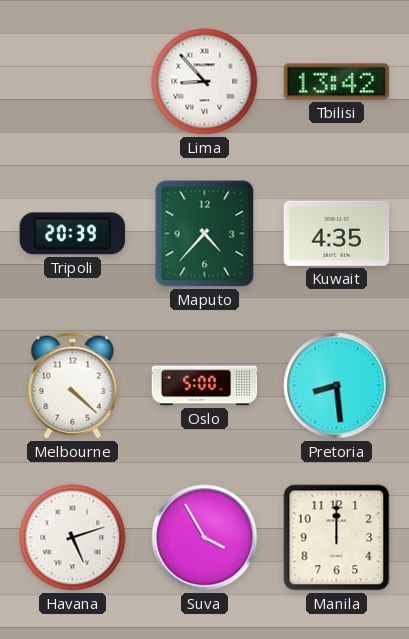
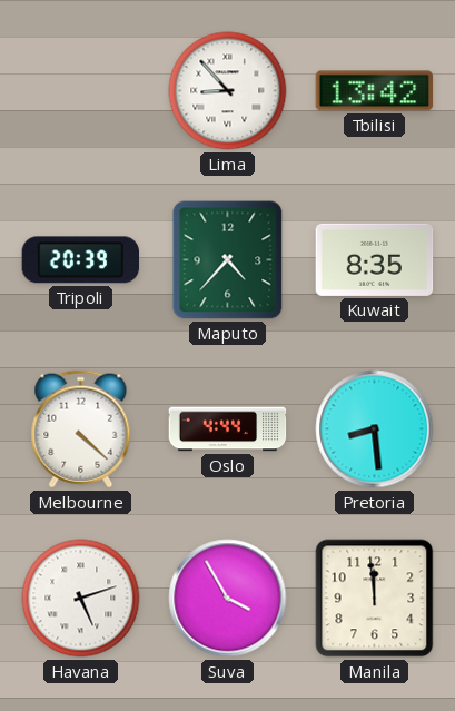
Kuwait: 4:35 -> 8:35
Oslo: 5:00 -> 4:44
Manila: 12:00 -> 11:59
